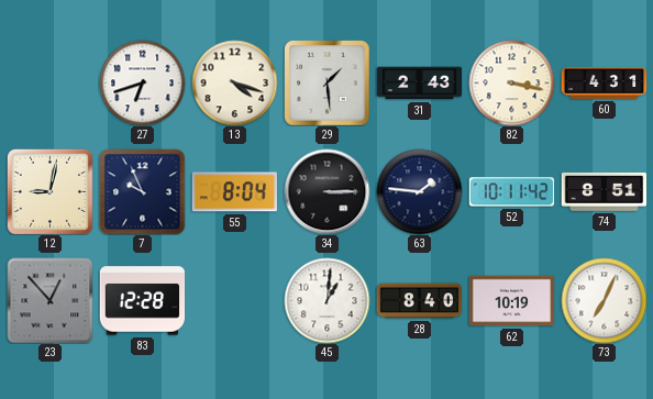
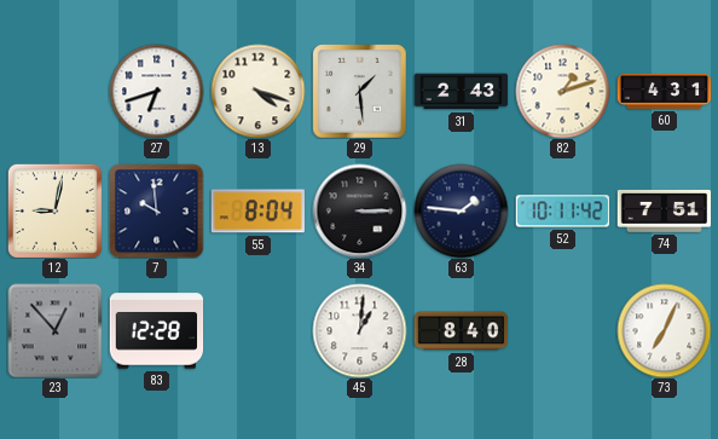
82: 3:17 -> 1:12
7: 9:56 -> 9:59
74: 8:51 -> 7:51
62: 10:19 -> none
